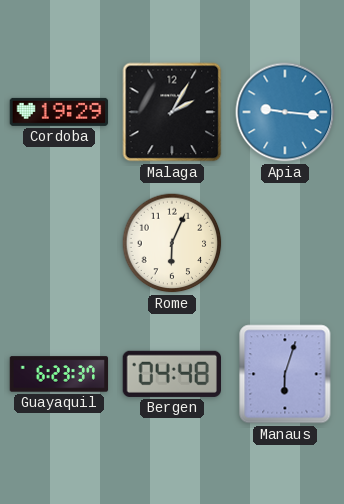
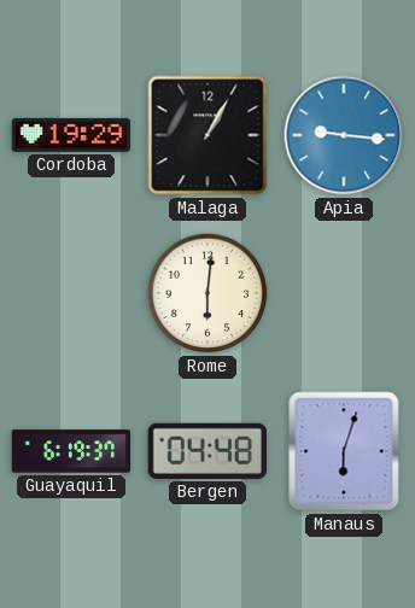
Malaga: 2:05 -> 1:05
Rome: 6:04 -> 6:01
Guayaquil: 6:23 -> 6:19
